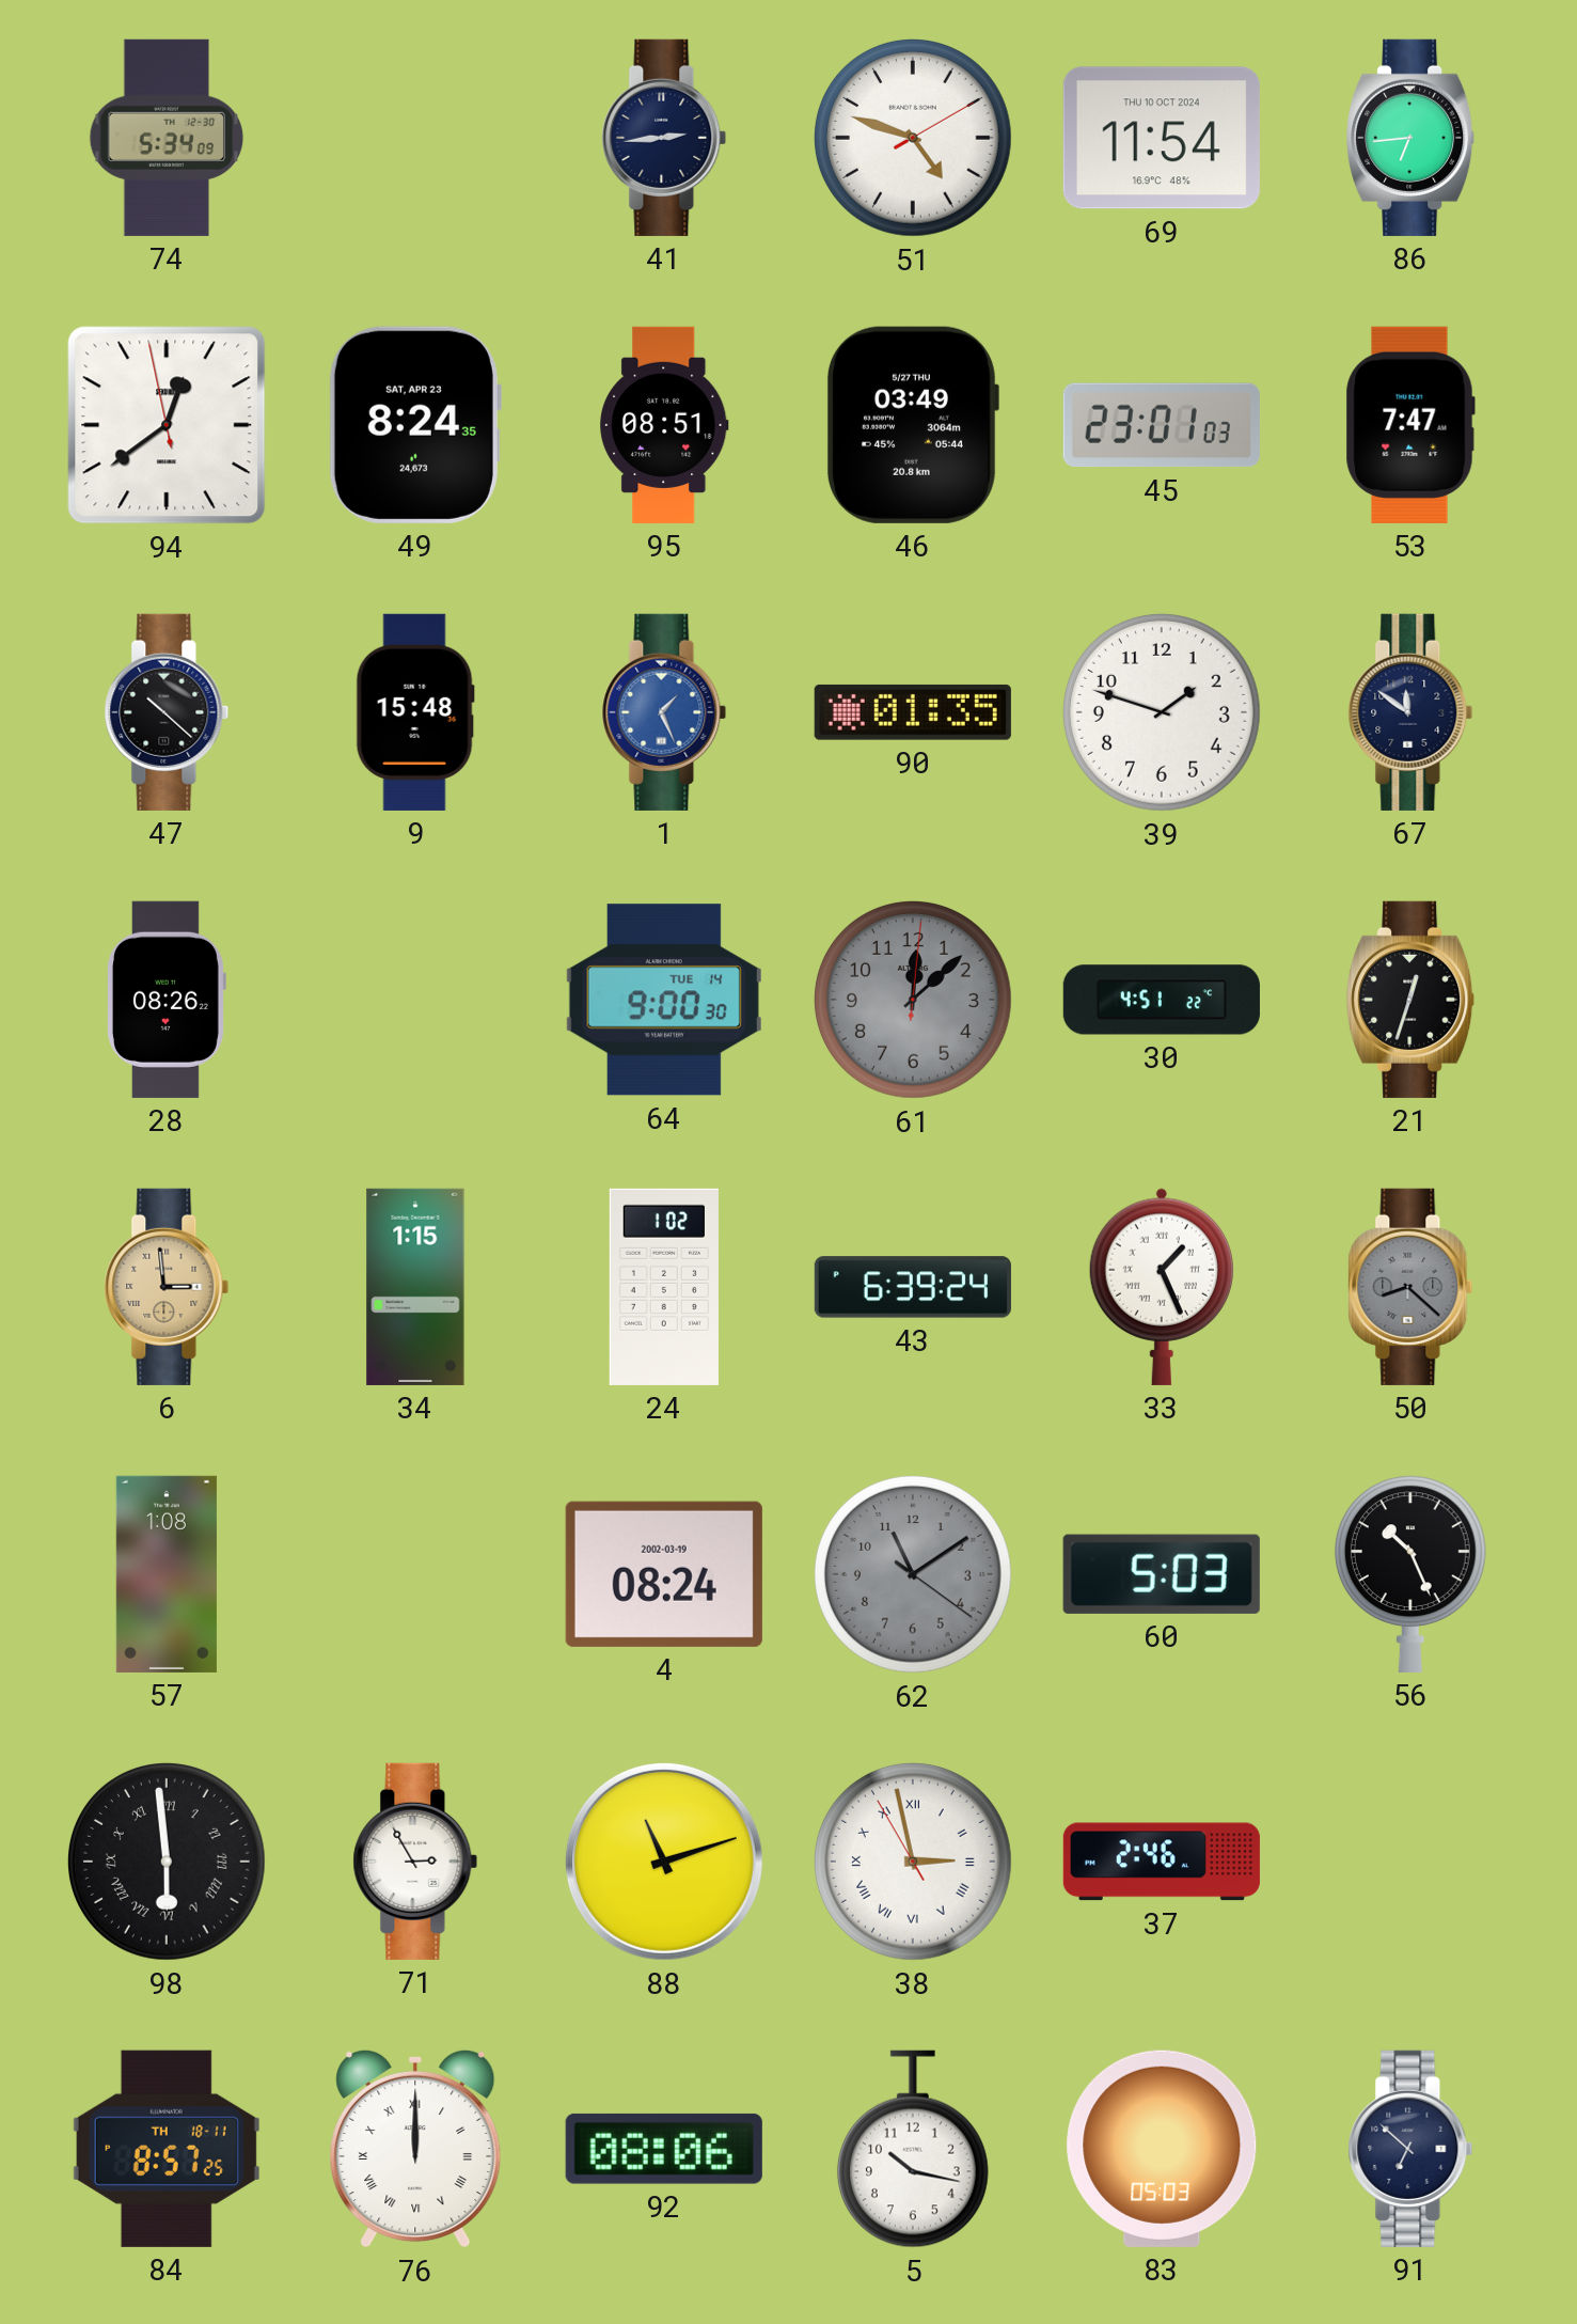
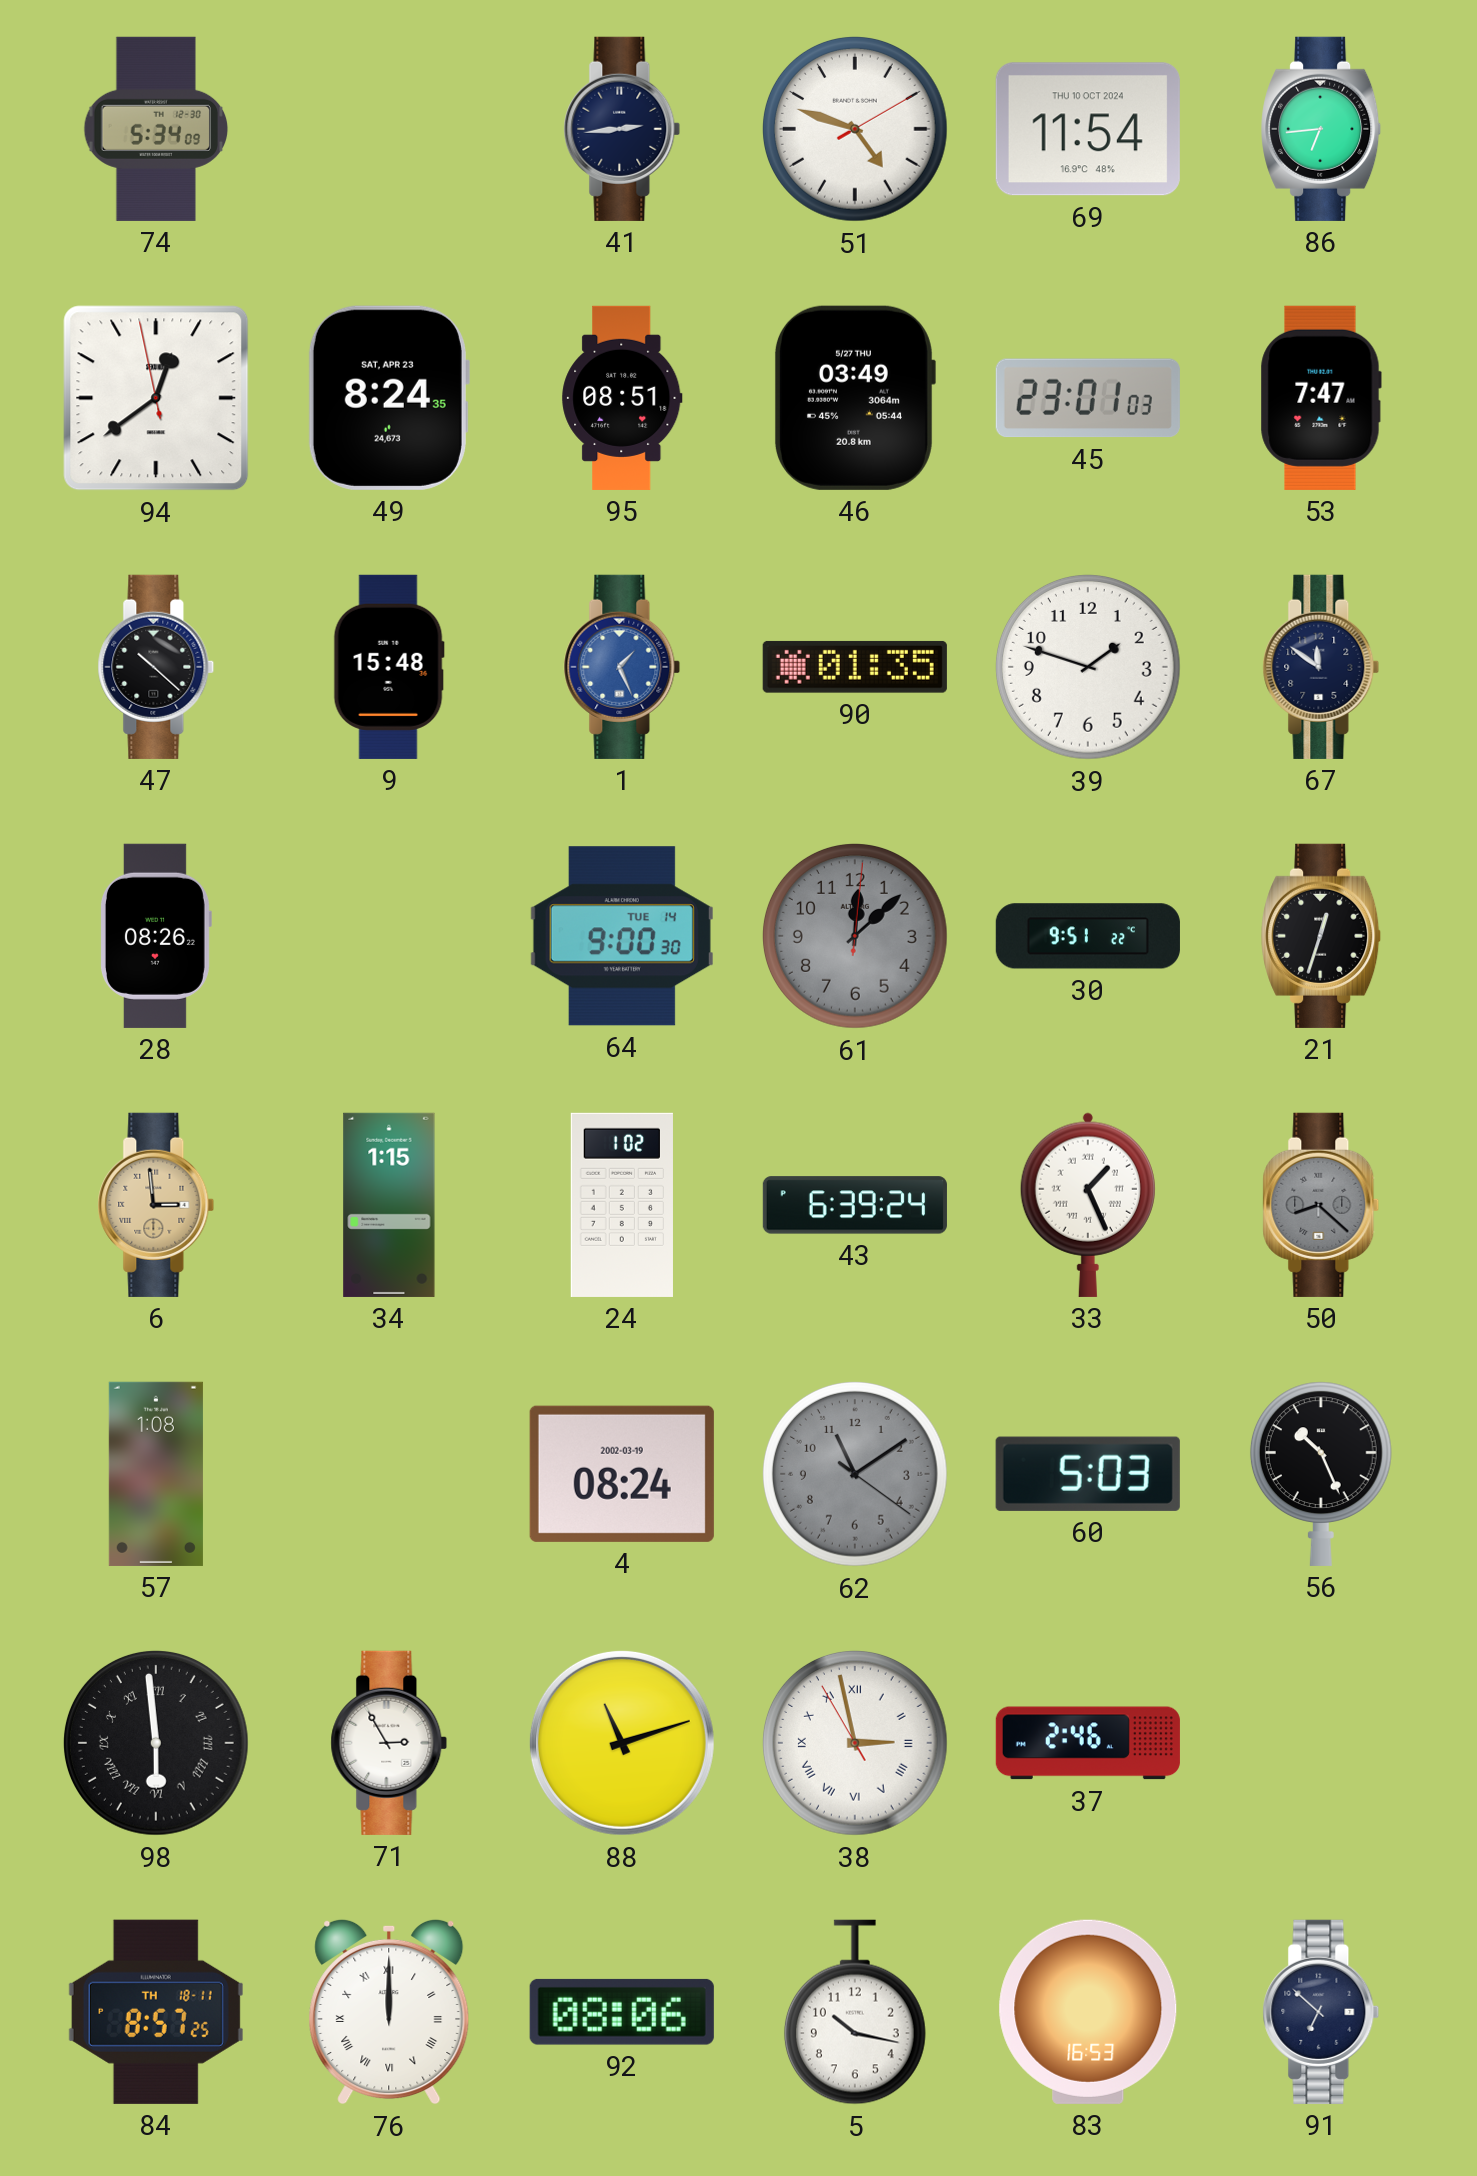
30: 4:51 -> 9:51
83: 05:03 -> 16:53
